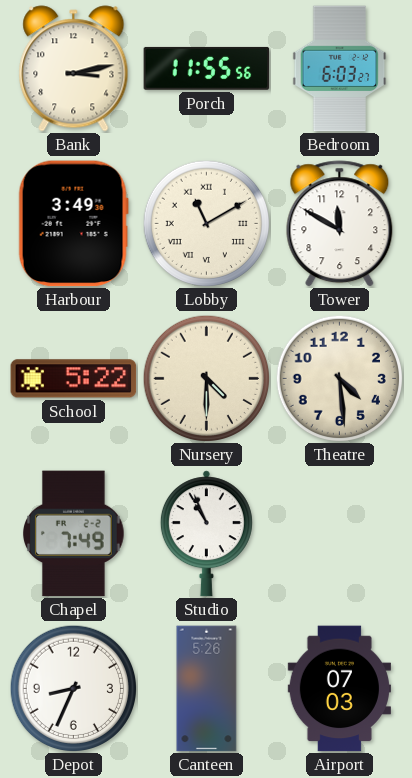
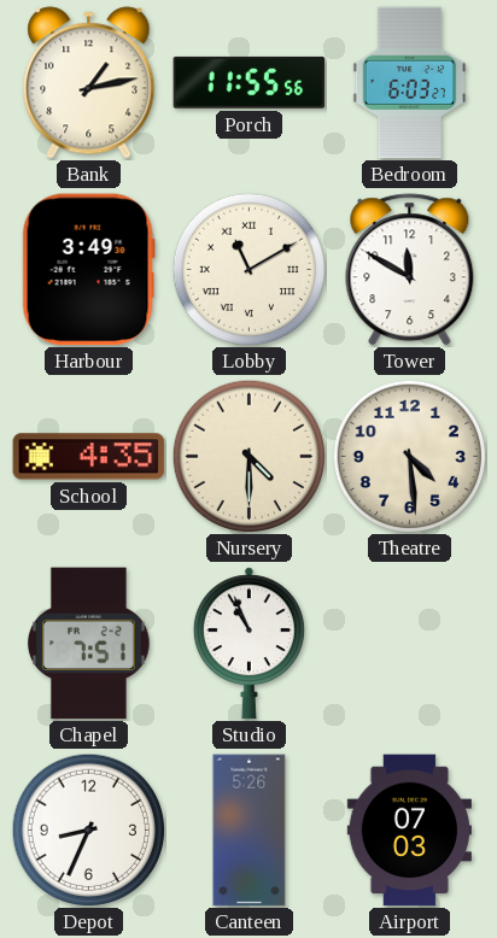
Bank: 3:13 -> 1:13
School: 5:22 -> 4:35
Chapel: 7:49 -> 7:51
